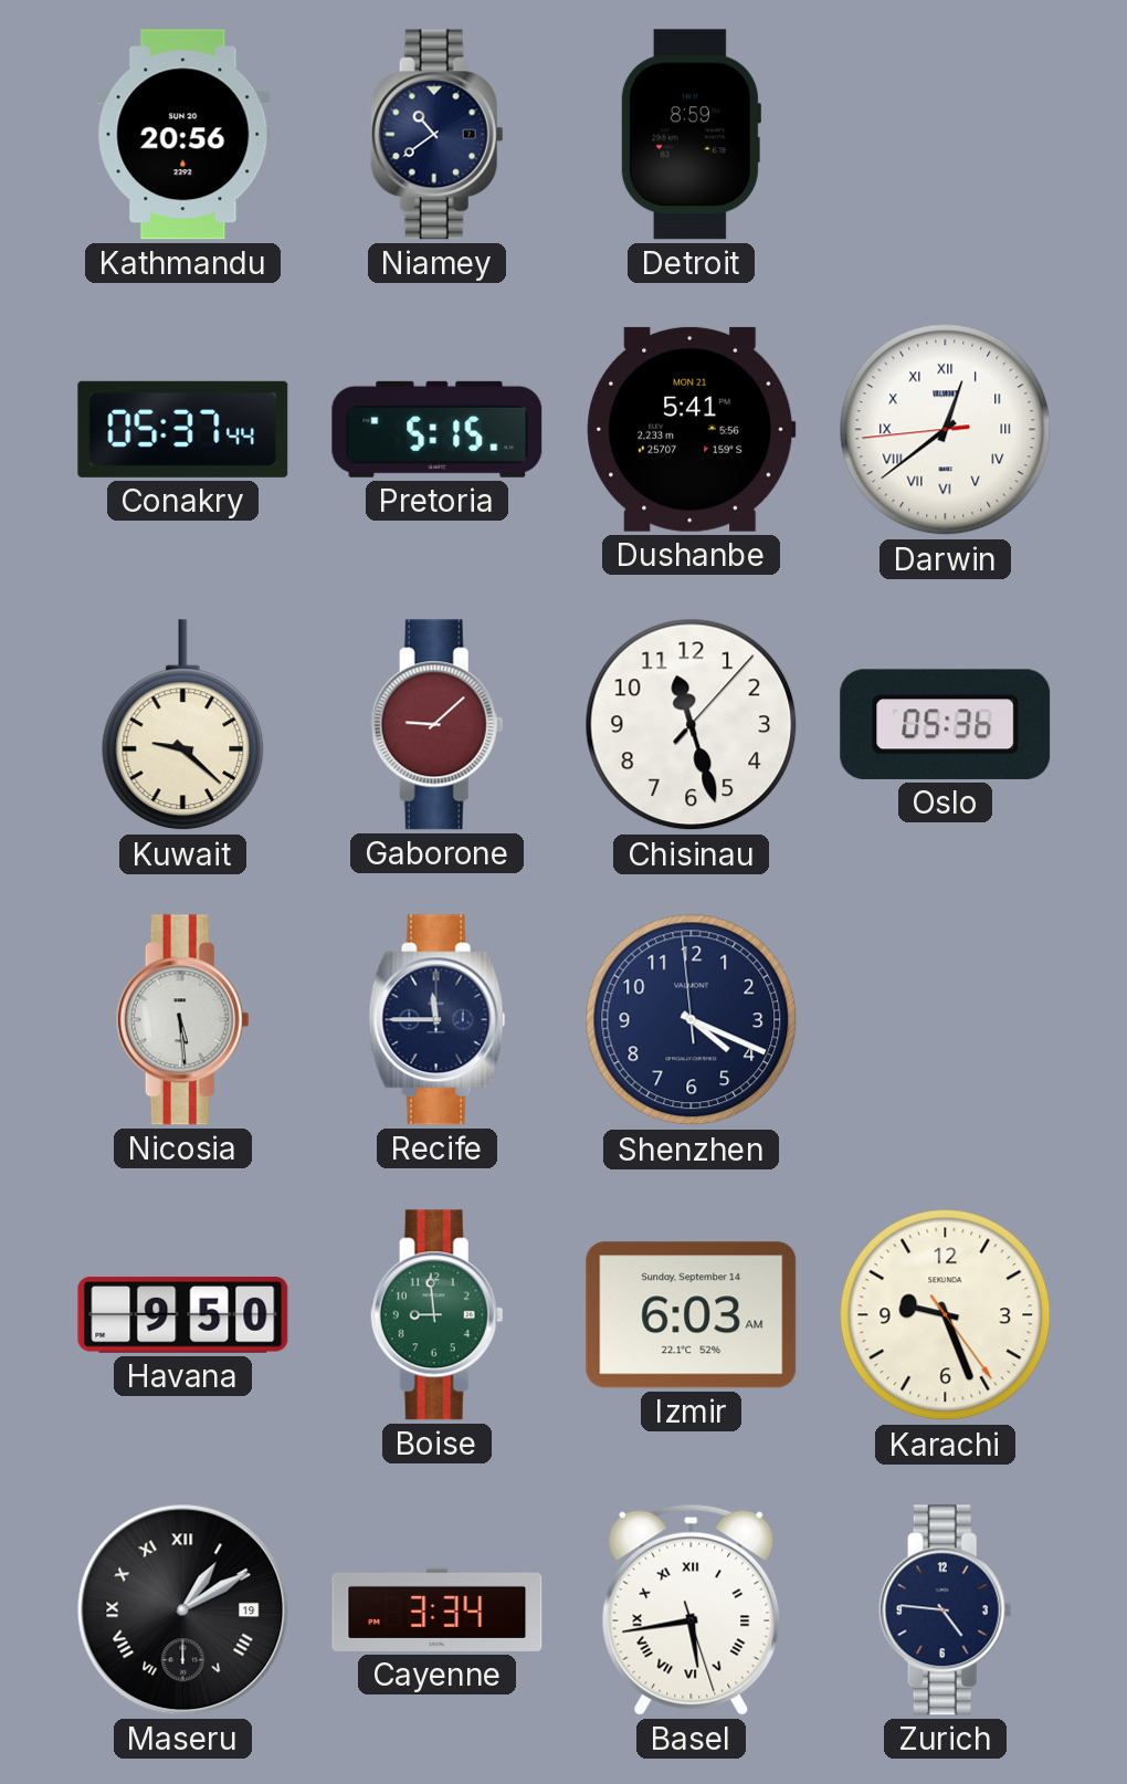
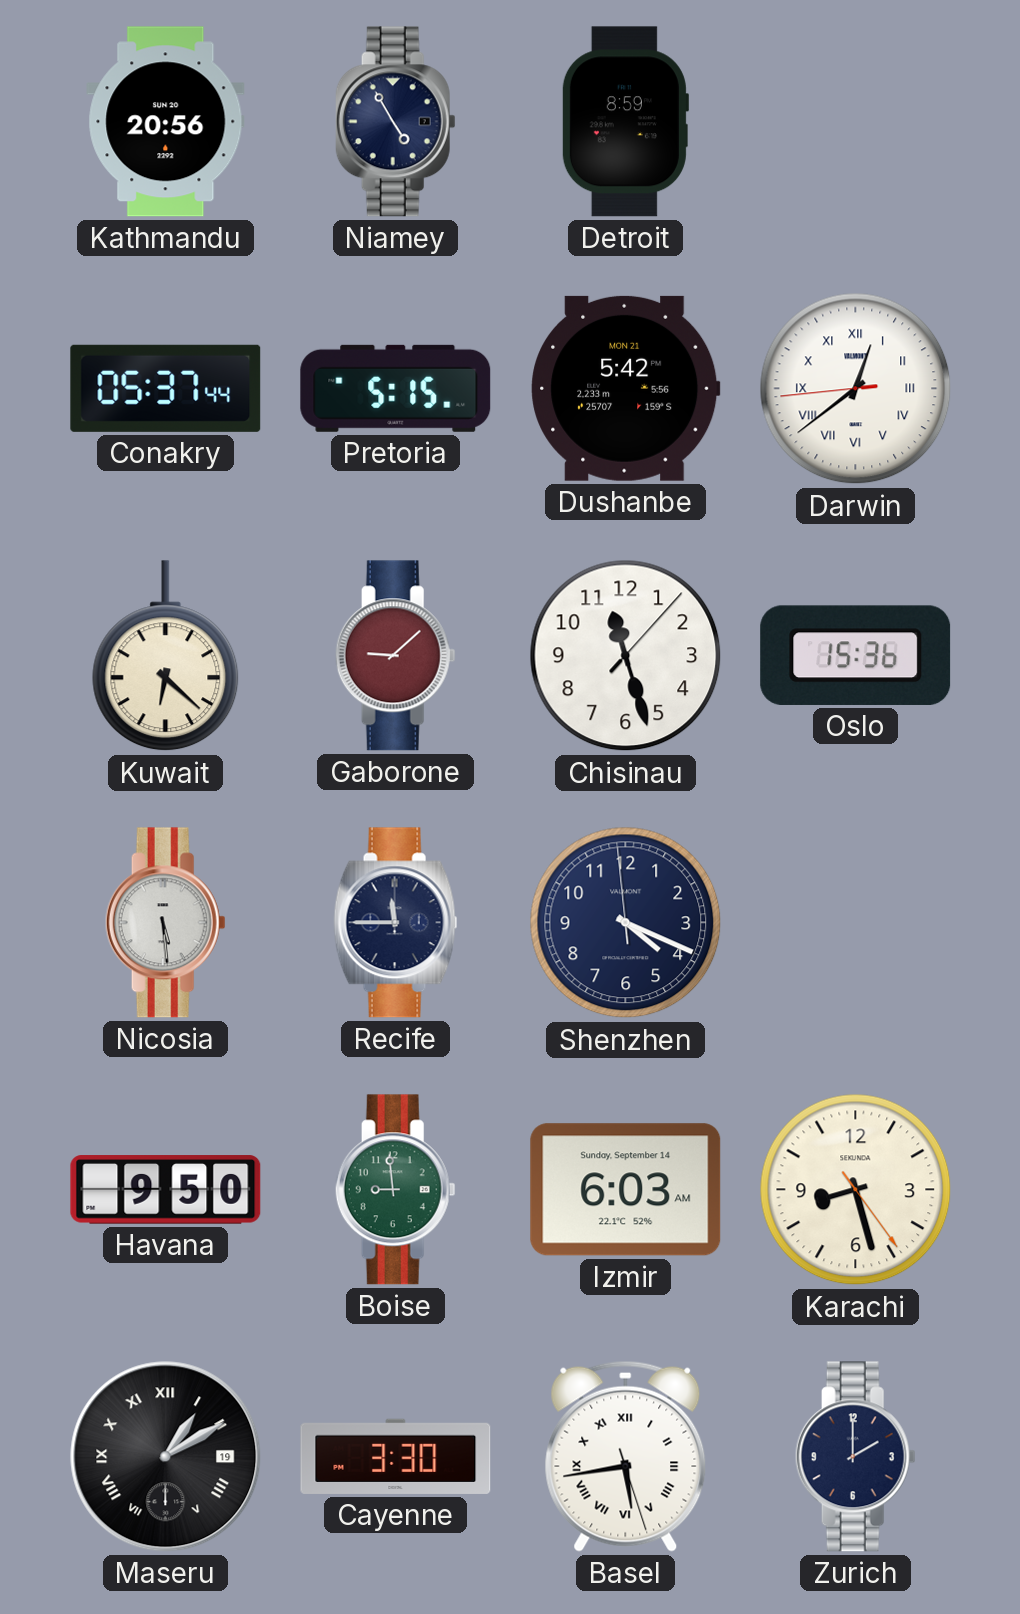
Niamey: 10:39 -> 4:55
Dushanbe: 5:41 -> 5:42
Kuwait: 9:22 -> 6:22
Oslo: 05:36 -> 15:36
Karachi: 9:26 -> 8:27
Cayenne: 3:34 -> 3:30
Zurich: 4:46 -> 2:00
